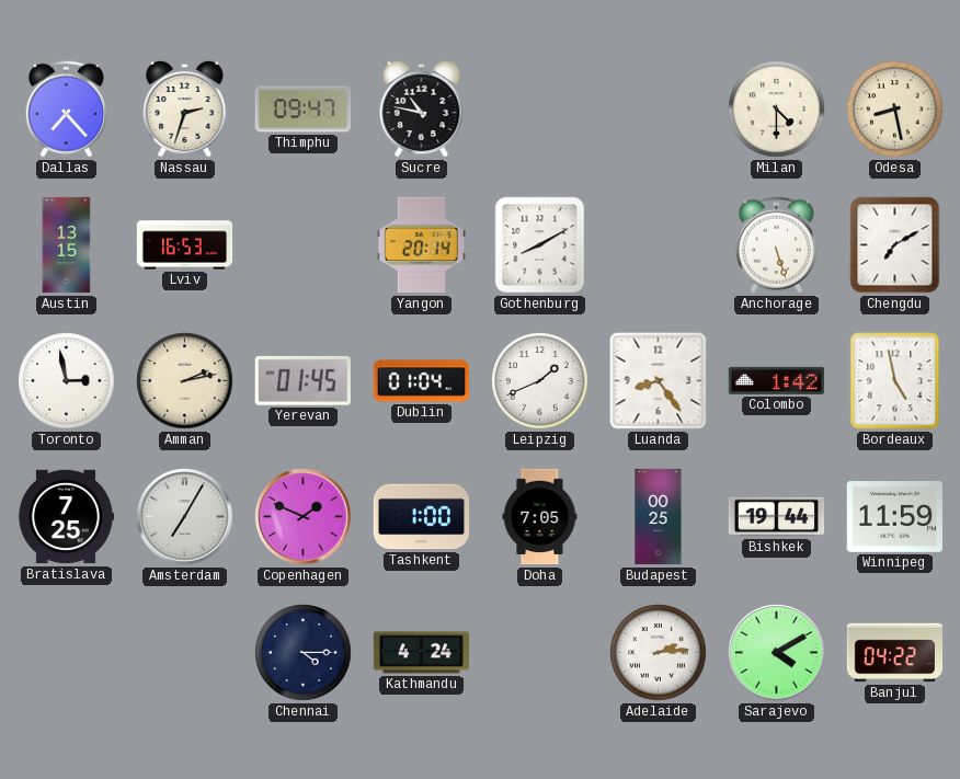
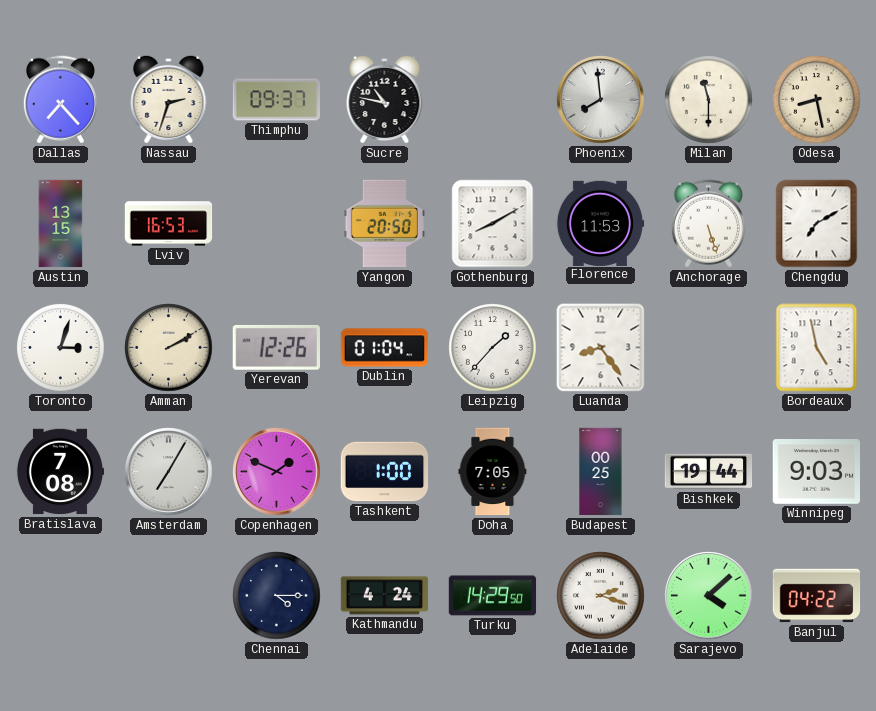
Thimphu: 09:47 -> 09:37
Phoenix: none -> 7:59
Milan: 4:30 -> 11:30
Yangon: 20:14 -> 20:50
Florence: none -> 11:53
Toronto: 2:58 -> 3:03
Amman: 2:13 -> 2:10
Yerevan: 01:45 -> 12:26
Leipzig: 1:41 -> 1:37
Colombo: 1:42 -> none
Bratislava: 7:25 -> 7:08
Winnipeg: 11:59 -> 9:03
Turku: none -> 14:29
Adelaide: 2:14 -> 2:18
Sarajevo: 4:10 -> 4:08
